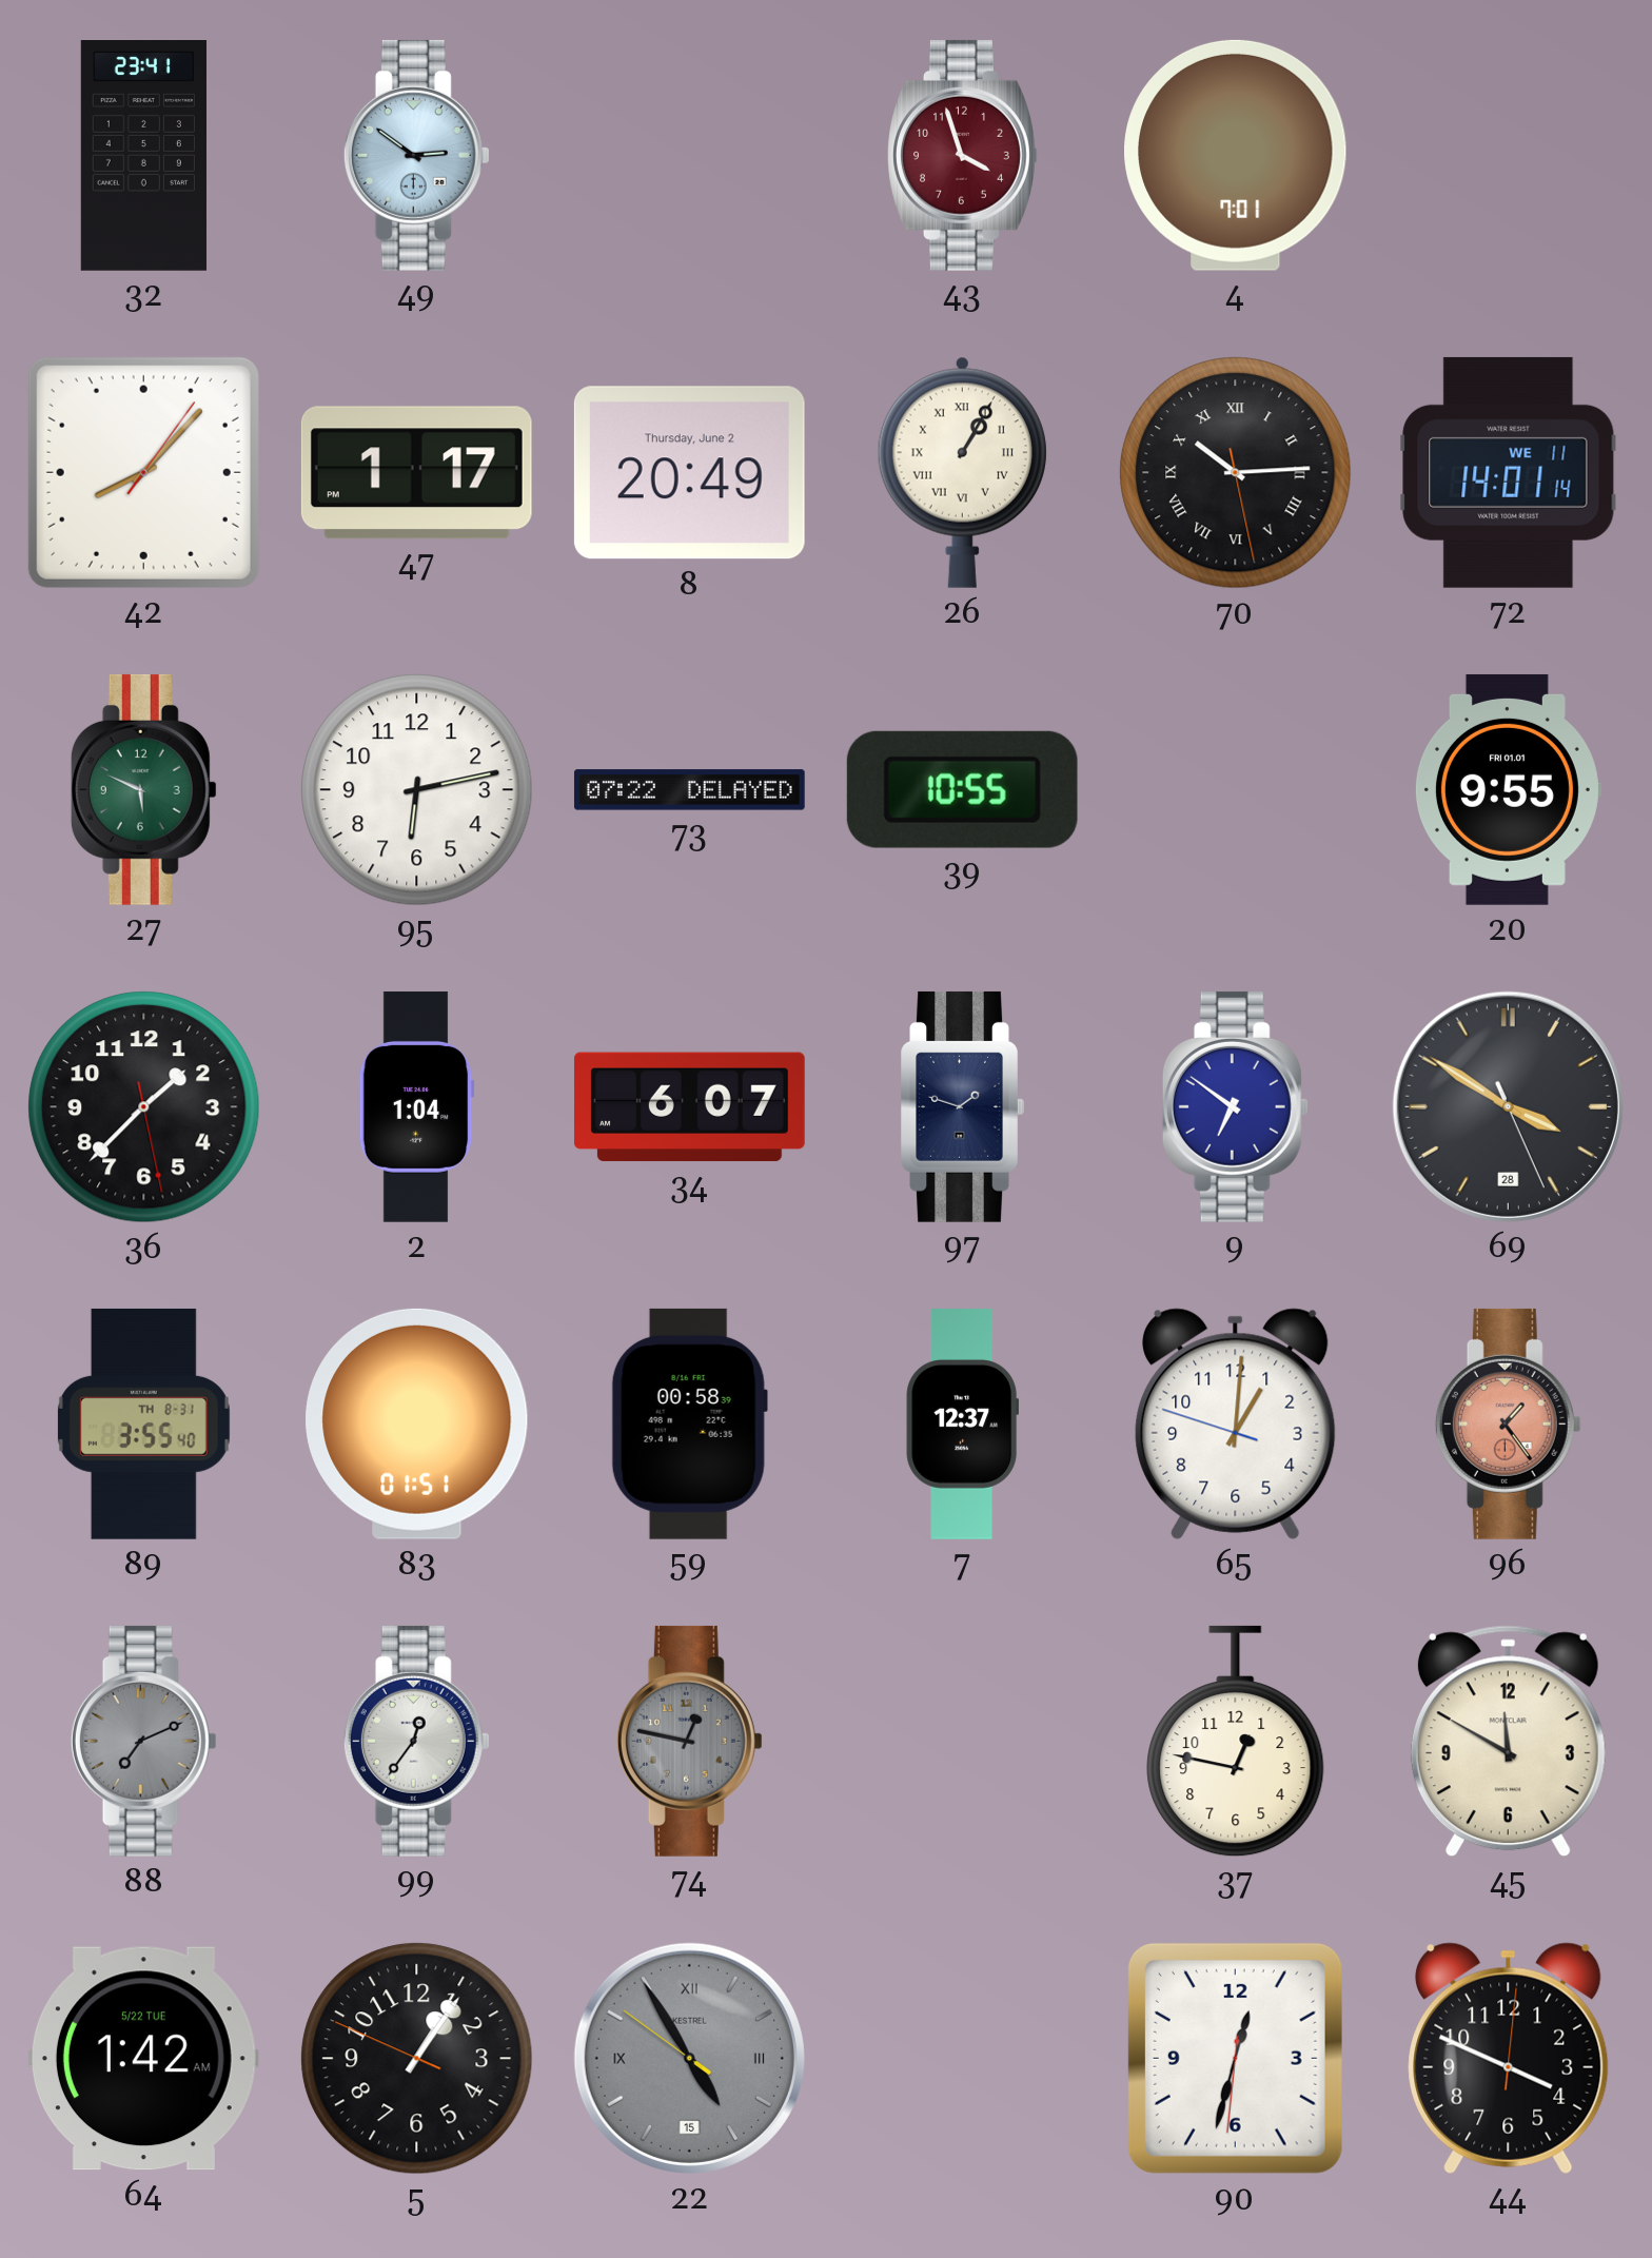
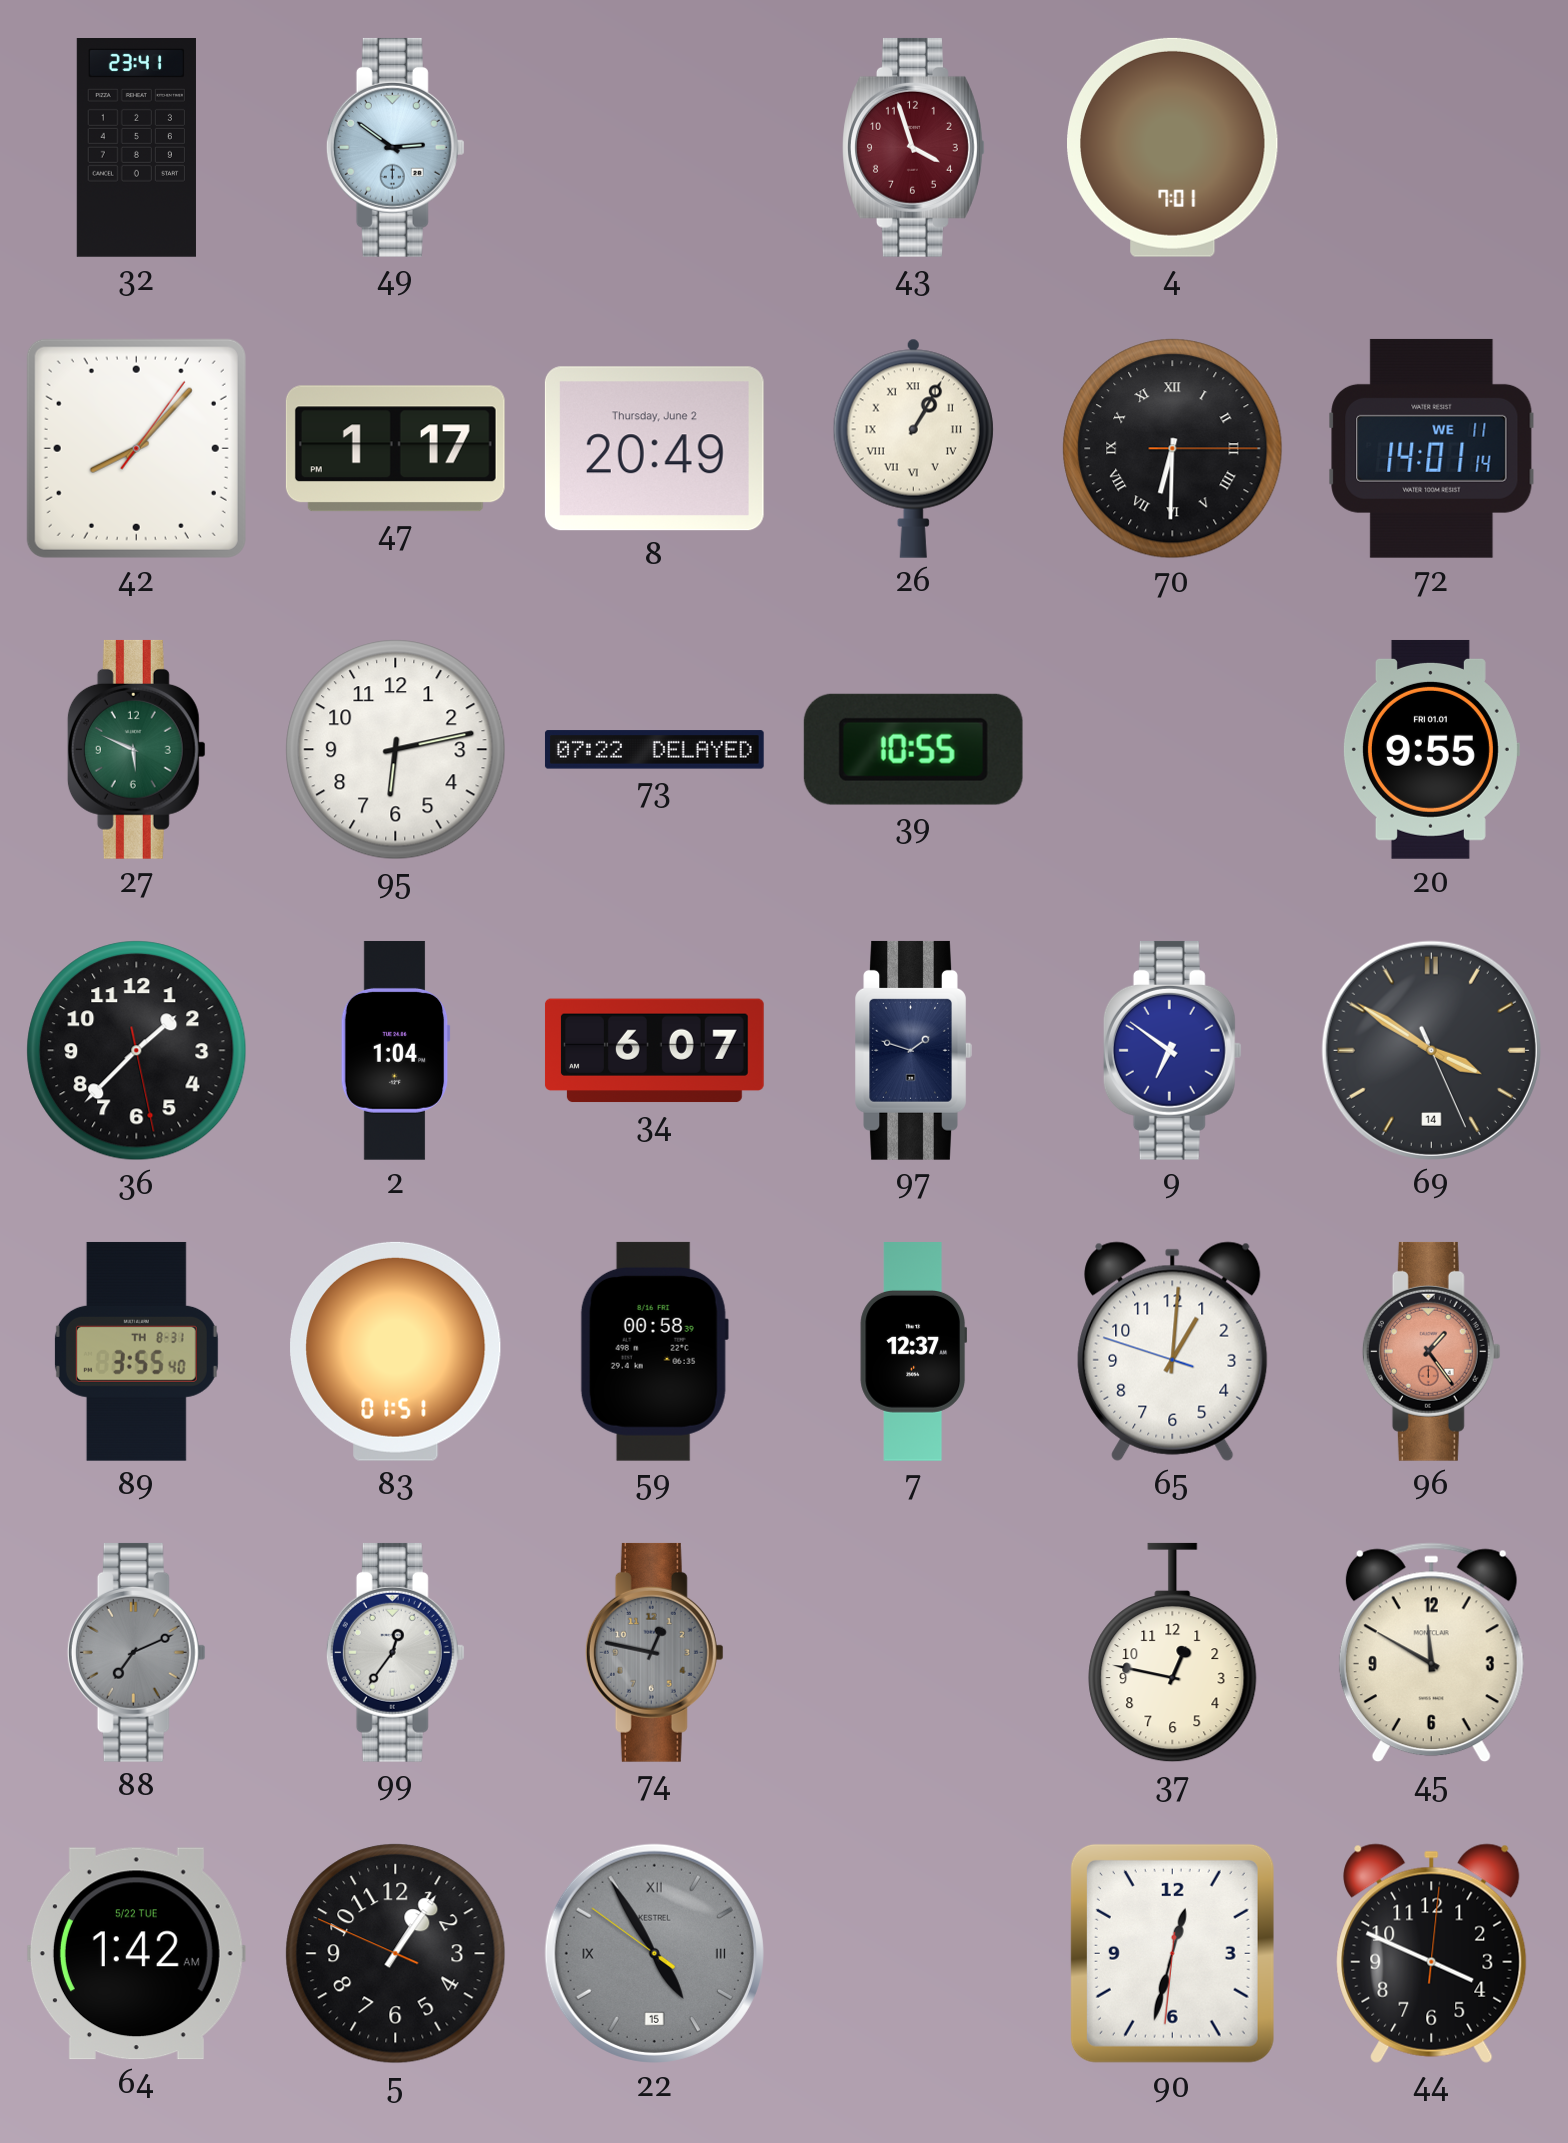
70: 10:14 -> 6:30
69 date: 28 -> 14
